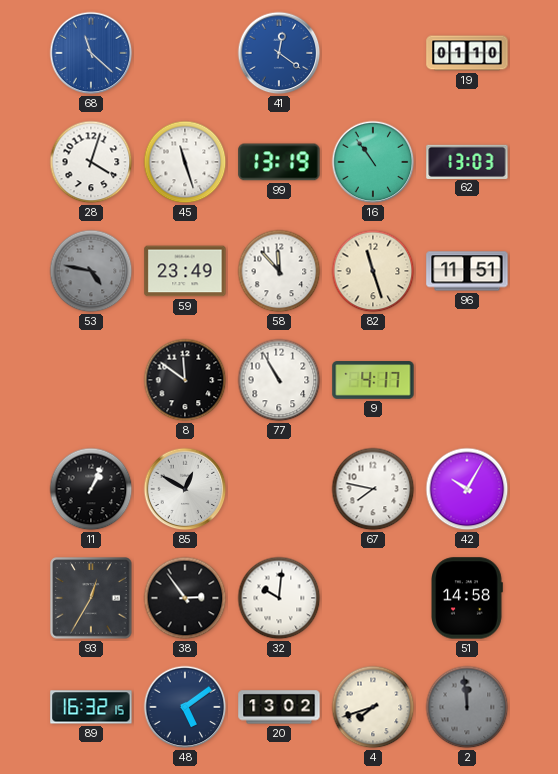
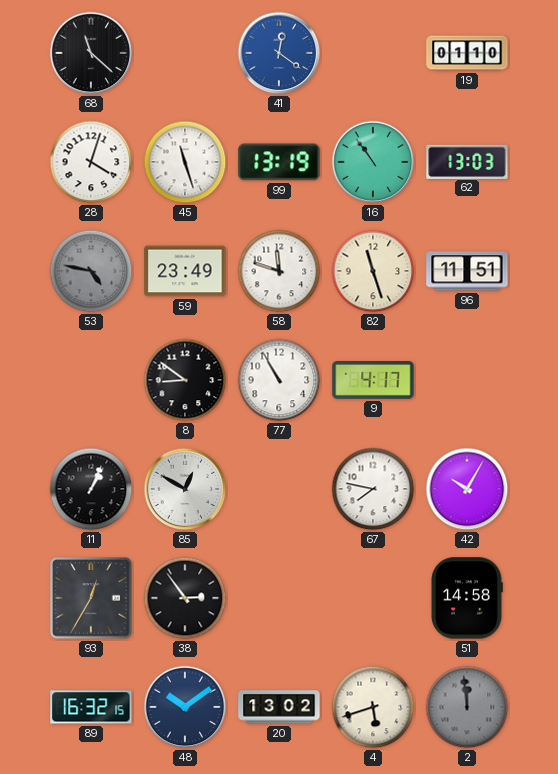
68 dial: blue -> black
58: 11:53 -> 11:48
8: 11:51 -> 8:51
32: 10:01 -> none
48: 5:09 -> 10:09
4: 7:42 -> 5:42
